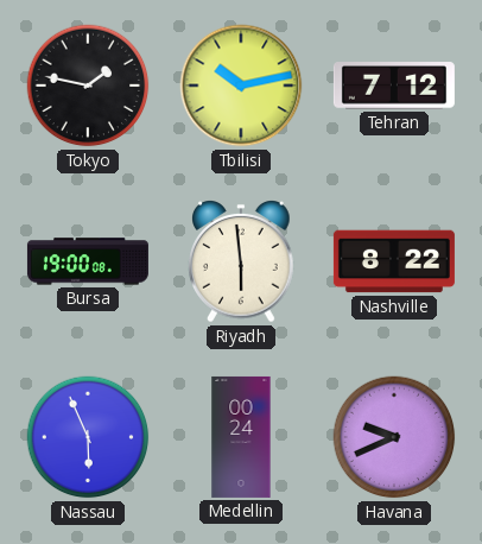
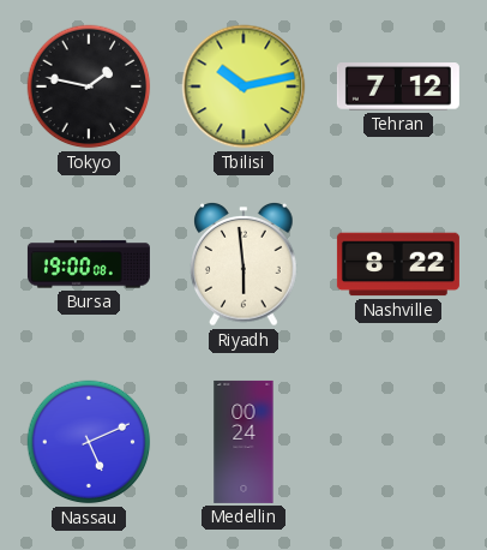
Nassau: 5:56 -> 5:11
Havana: 9:41 -> none
